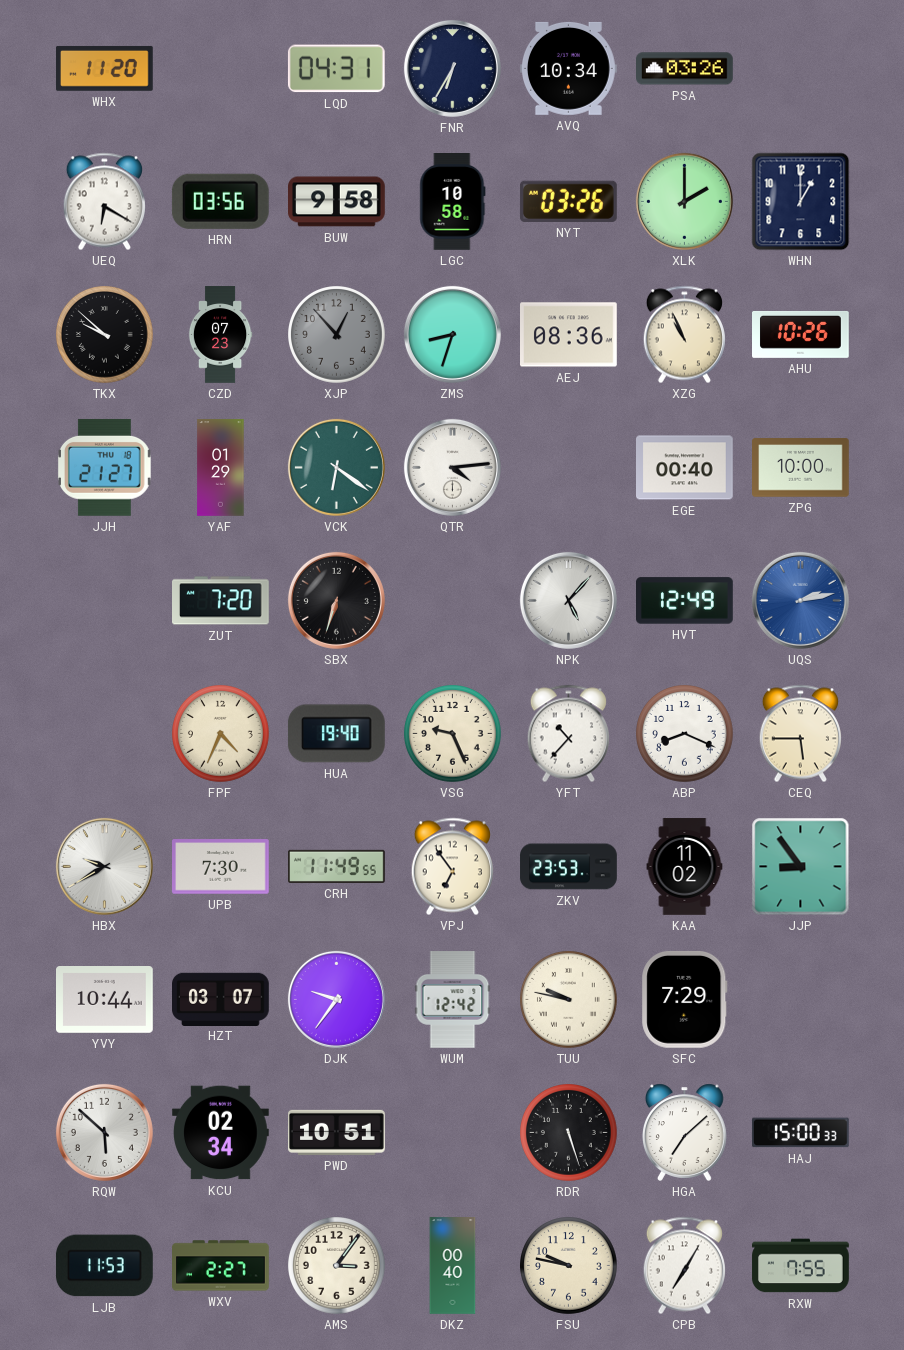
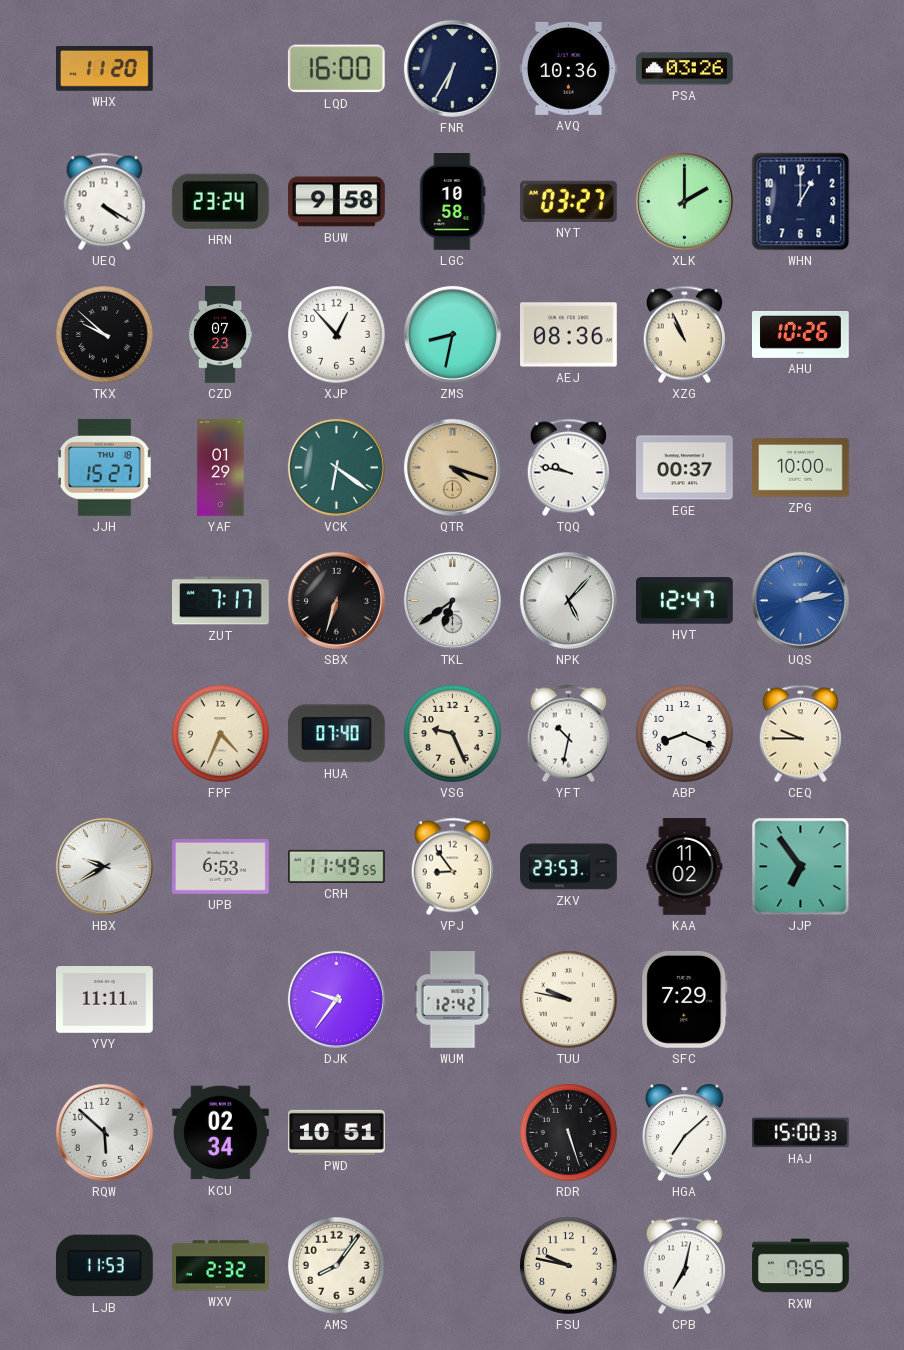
LQD: 04:31 -> 16:00
AVQ: 10:34 -> 10:36
UEQ: 6:20 -> 4:20
HRN: 03:56 -> 23:24
NYT: 03:26 -> 03:27
XJP dial: grey -> white
ZMS: 8:33 -> 8:32
JJH: 21:27 -> 15:27
QTR: 4:14 -> 4:18
QTR dial: white -> champagne
TQQ: none -> 9:47
EGE: 00:40 -> 00:37
ZUT: 7:20 -> 7:17
TKL: none -> 6:39
HVT: 12:49 -> 12:47
HUA: 19:40 -> 07:40
YFT: 10:37 -> 10:32
CEQ: 5:45 -> 9:45
UPB: 7:30 -> 6:53
VPJ: 6:54 -> 8:54
JJP: 8:54 -> 6:54
YVY: 10:44 -> 11:11
HZT: 03:07 -> none
WXV: 2:27 -> 2:32
AMS: 3:06 -> 8:06
DKZ: 00:40 -> none
CPB: 7:05 -> 7:02
